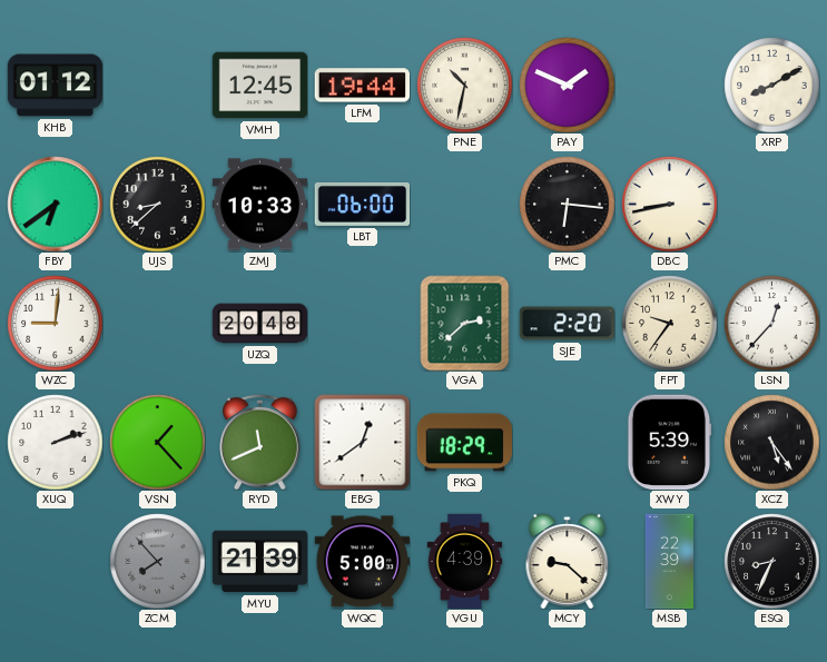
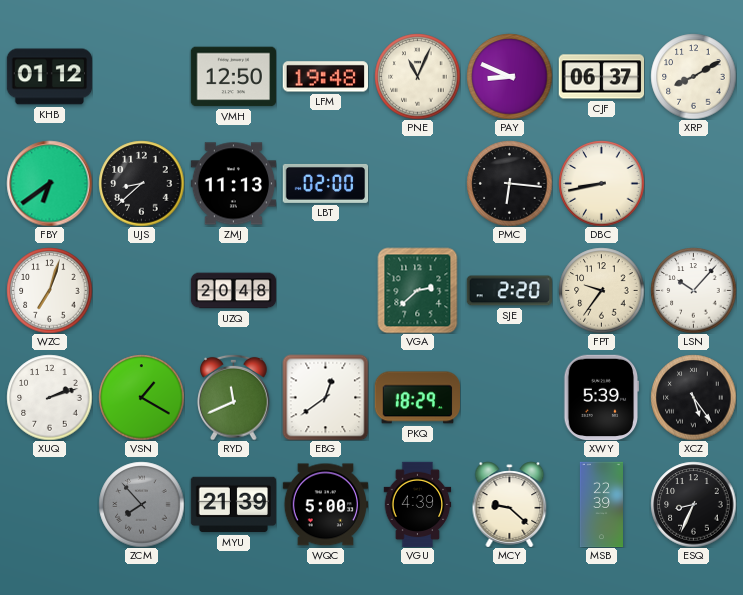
VMH: 12:45 -> 12:50
LFM: 19:44 -> 19:48
PNE: 10:32 -> 11:04
PAY: 1:49 -> 8:49
CJF: none -> 06:37
ZMJ: 10:33 -> 11:13
LBT: 06:00 -> 02:00
WZC: 9:01 -> 7:03
LSN: 12:37 -> 10:07
VSN: 1:23 -> 1:20
